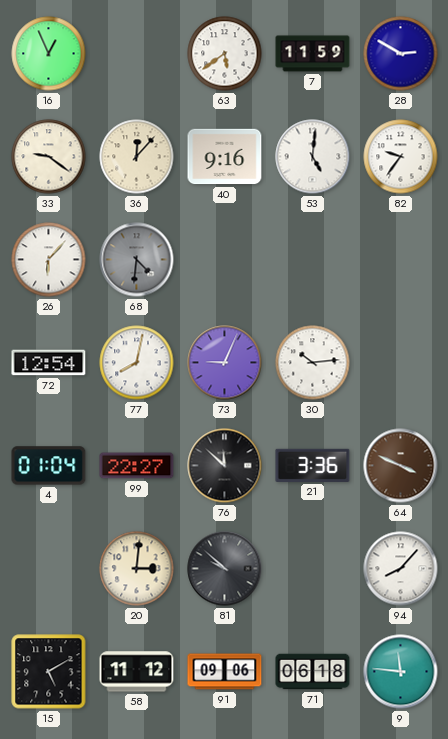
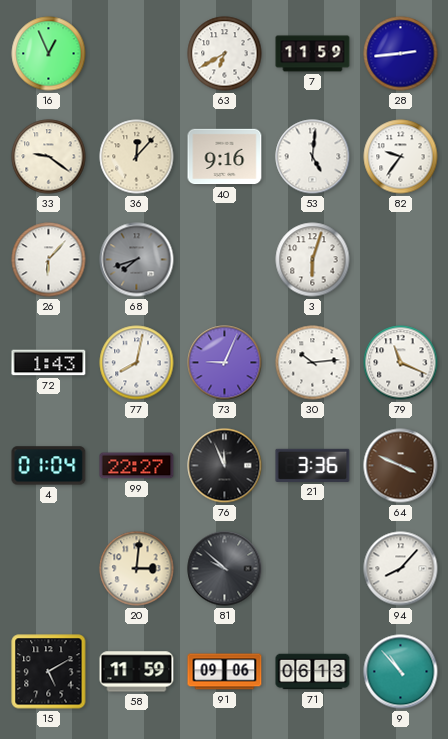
63: 5:39 -> 6:40
28: 2:50 -> 2:44
68: 4:31 -> 7:42
3: none -> 6:03
72: 12:54 -> 1:43
79: none -> 11:19
76: 11:52 -> 11:56
58: 11:12 -> 11:59
71: 06:18 -> 06:13
9: 11:46 -> 10:53
